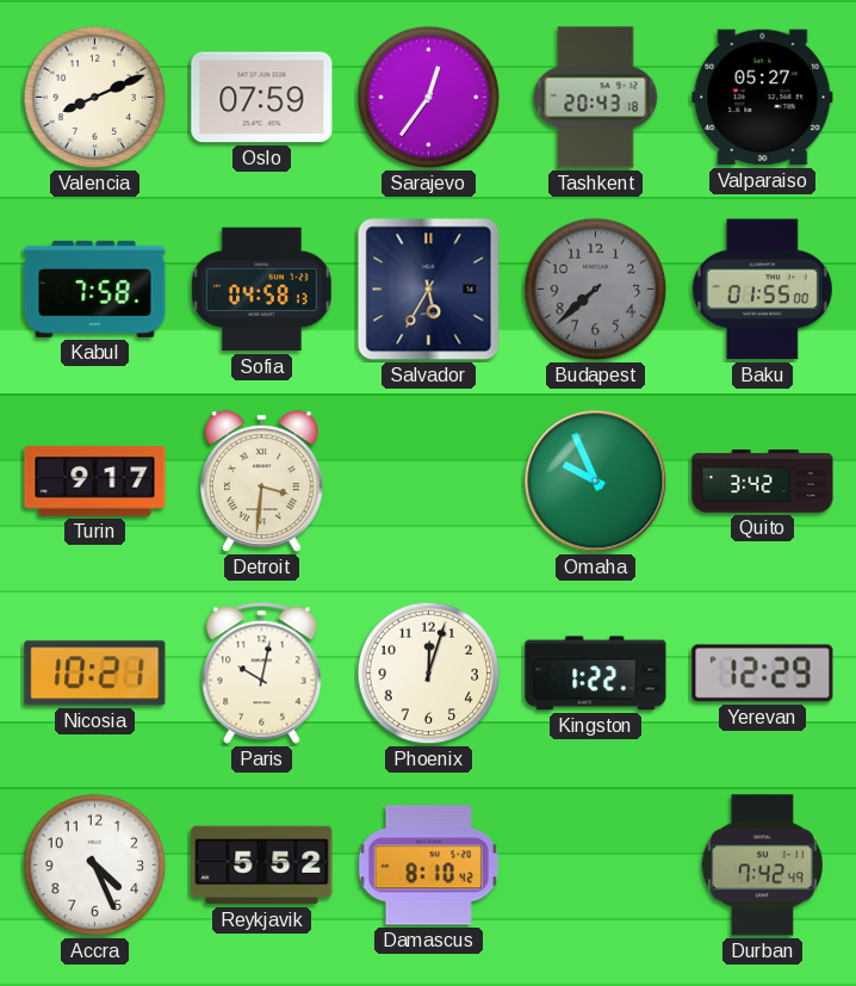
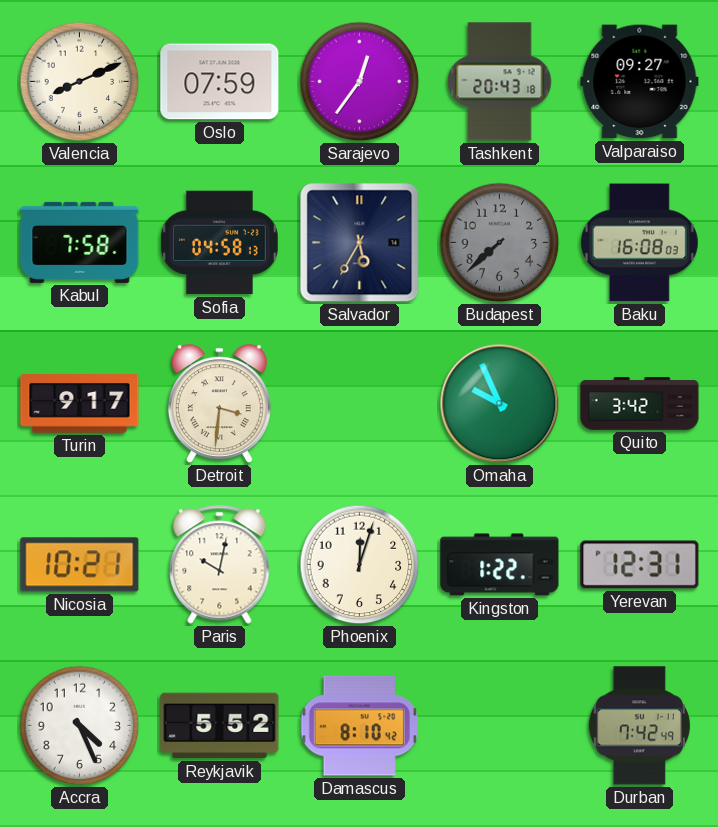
Valparaiso: 05:27 -> 09:27
Baku: 01:55 -> 16:08
Yerevan: 12:29 -> 12:31
